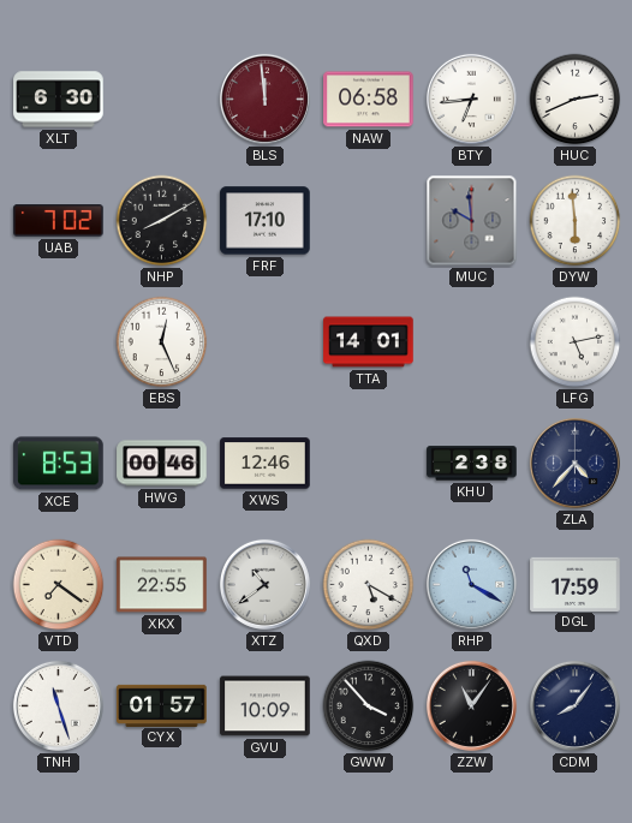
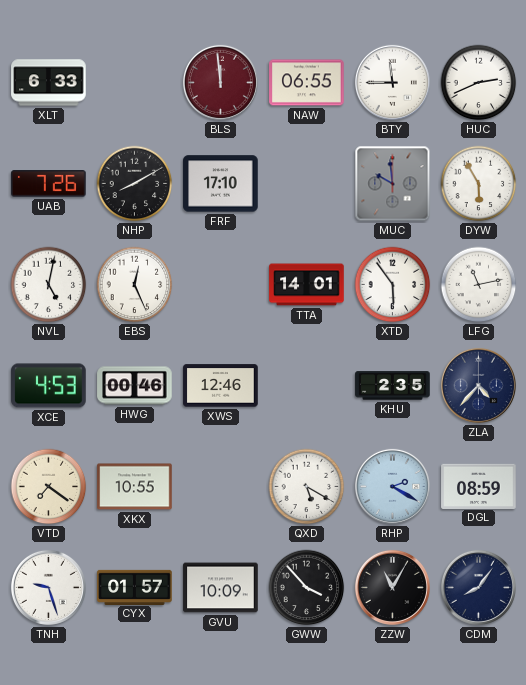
XLT: 6:30 -> 6:33
NAW: 06:58 -> 06:55
BTY: 6:44 -> 11:45
UAB: 7:02 -> 7:26
DYW: 5:59 -> 5:55
NVL: none -> 5:02
XTD: none -> 5:54
LFG: 5:13 -> 11:13
XCE: 8:53 -> 4:53
KHU: 2:38 -> 2:35
XKX: 22:55 -> 10:55
XTZ: 10:39 -> none
RHP: 11:20 -> 2:20
DGL: 17:59 -> 08:59
TNH: 11:27 -> 9:27
ZZW: 11:06 -> 11:05
